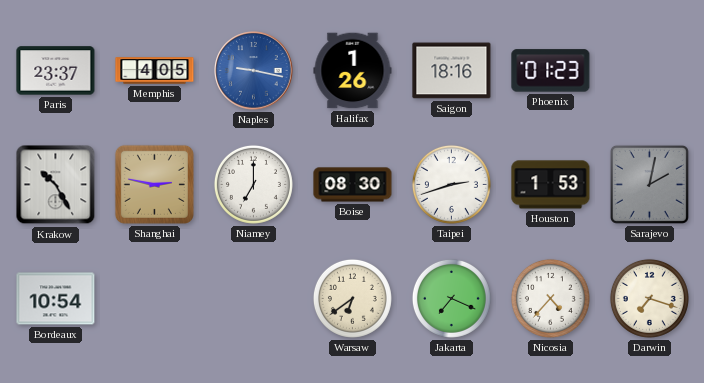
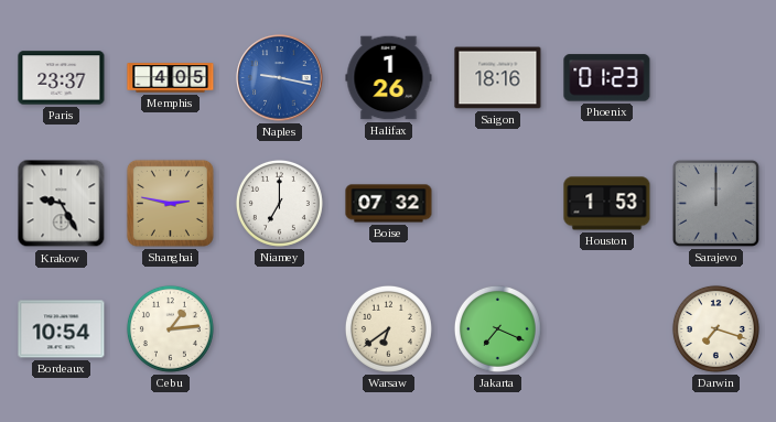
Krakow: 10:25 -> 9:25
Boise: 08:30 -> 07:32
Taipei: 2:42 -> none
Sarajevo: 2:02 -> 12:00
Cebu: none -> 1:14
Nicosia: 4:37 -> none
